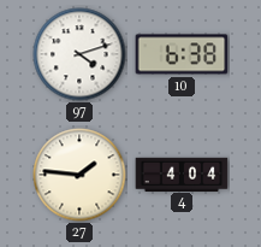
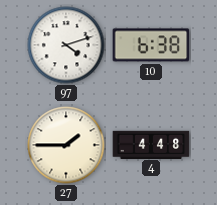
27: 1:46 -> 1:45
4: 4:04 -> 4:48
